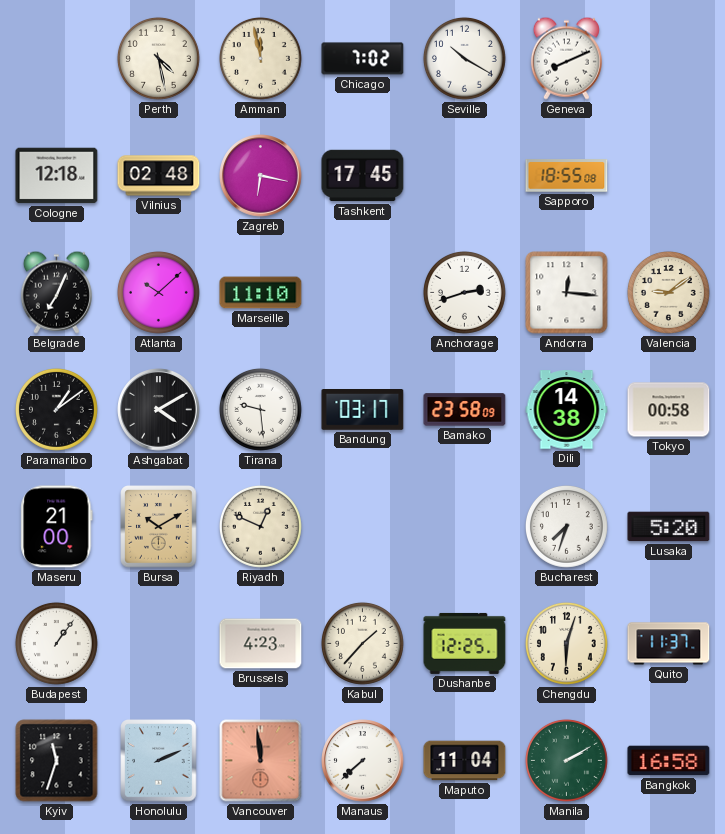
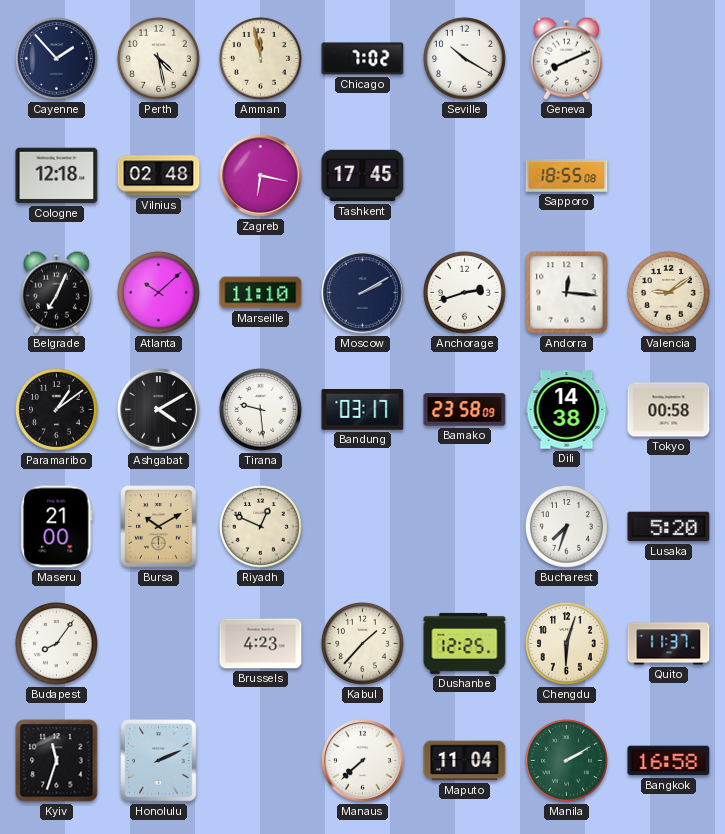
Cayenne: none -> 1:53
Moscow: none -> 2:10
Budapest: 1:06 -> 8:06
Vancouver: 11:59 -> none
